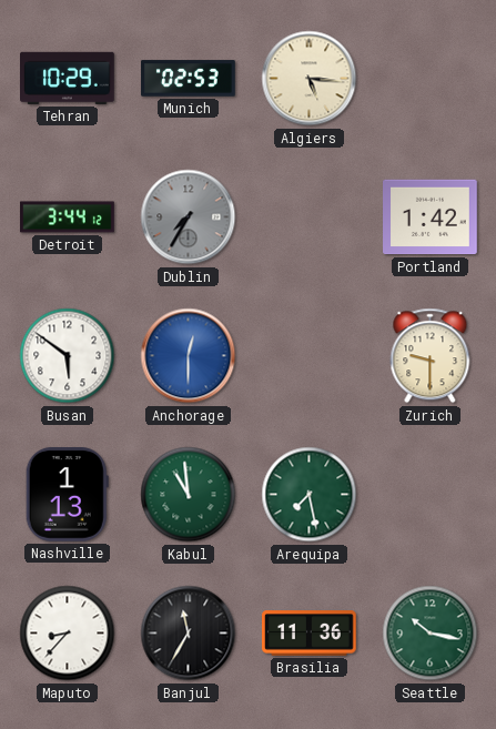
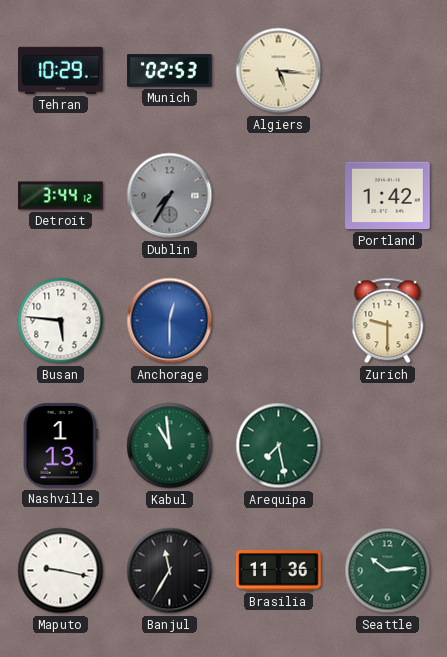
Busan: 5:51 -> 5:46
Maputo: 8:37 -> 9:17
Seattle: 10:17 -> 10:14
